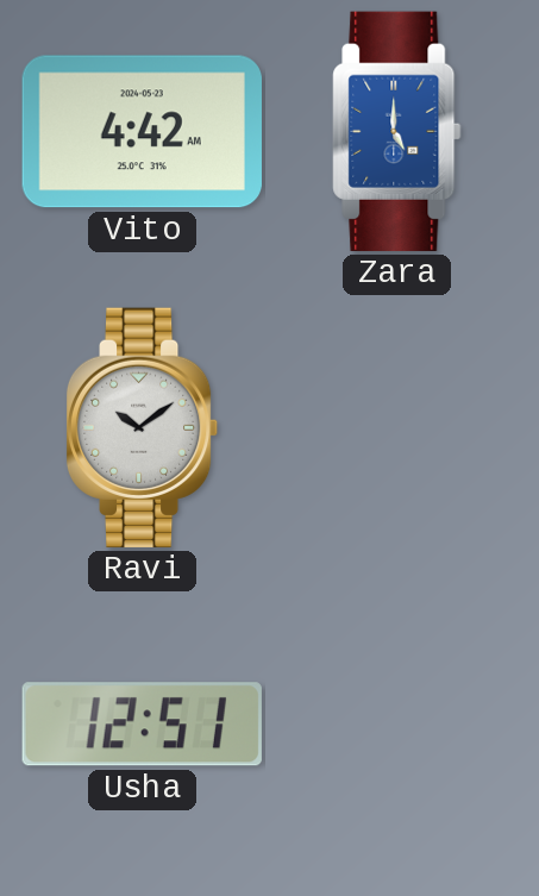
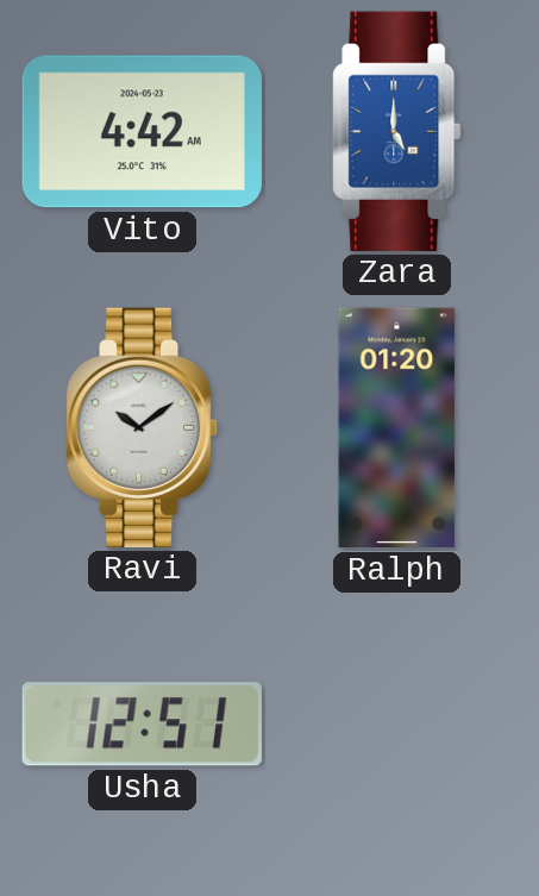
Ralph: none -> 01:20
